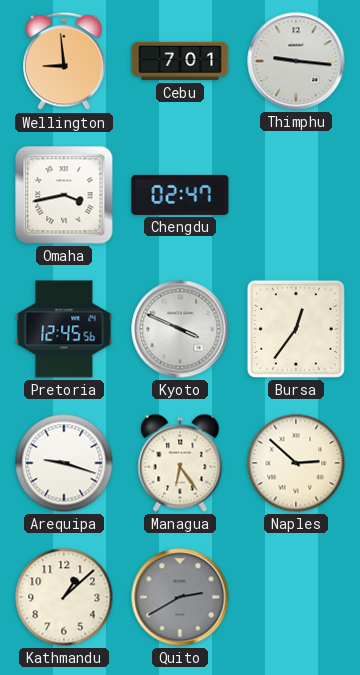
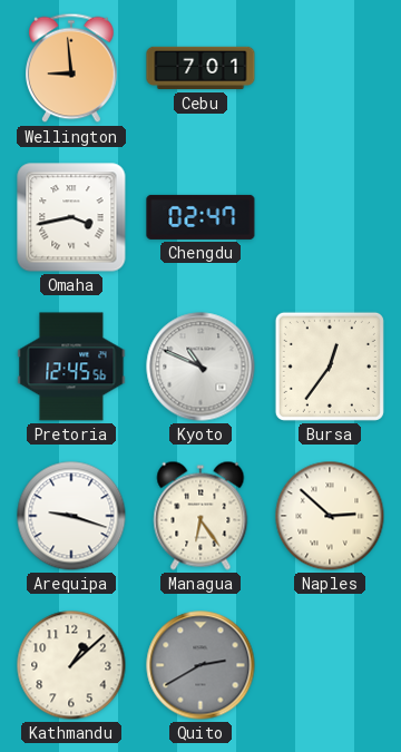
Thimphu: 9:16 -> none
Kyoto: 3:49 -> 10:49
